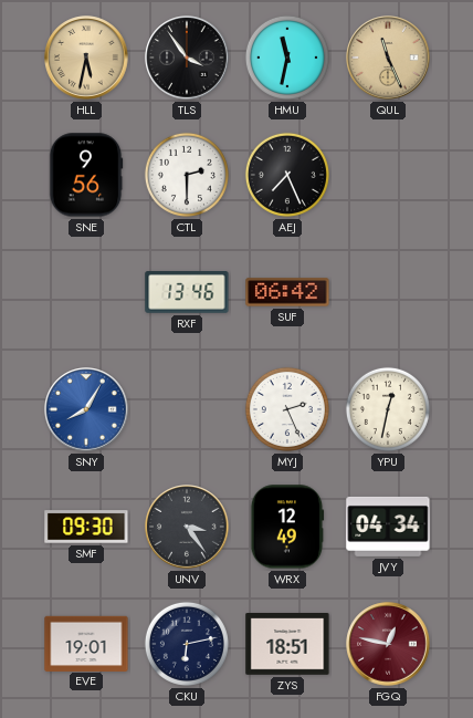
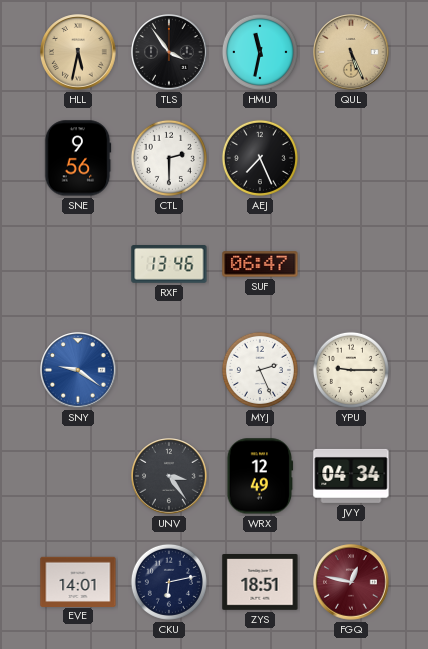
QUL: 11:26 -> 5:26
SUF: 06:42 -> 06:47
SNY: 8:05 -> 9:21
YPU: 12:32 -> 9:15
SMF: 09:30 -> none
EVE: 19:01 -> 14:01
